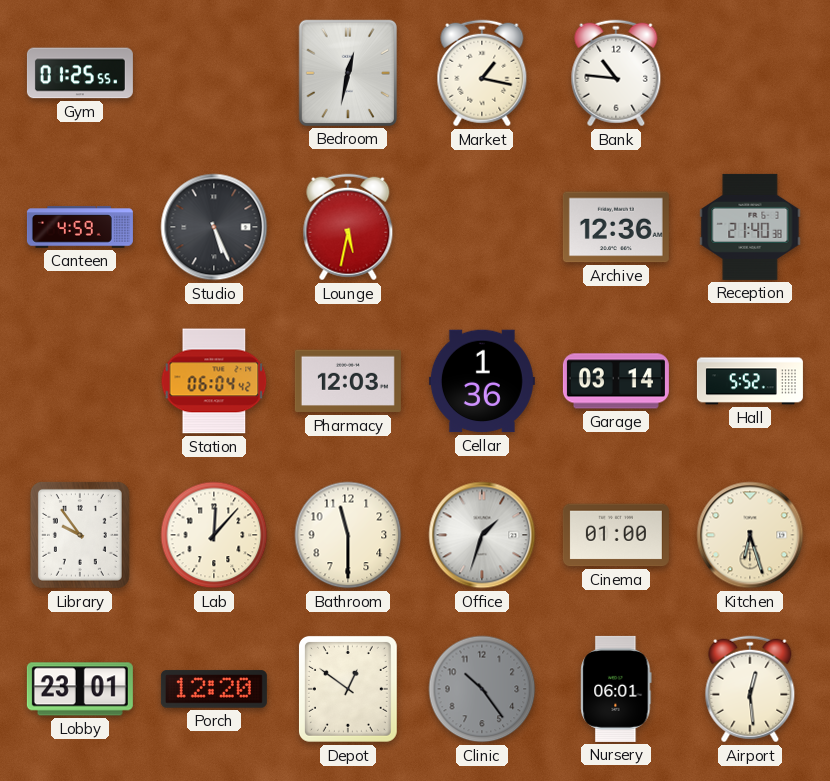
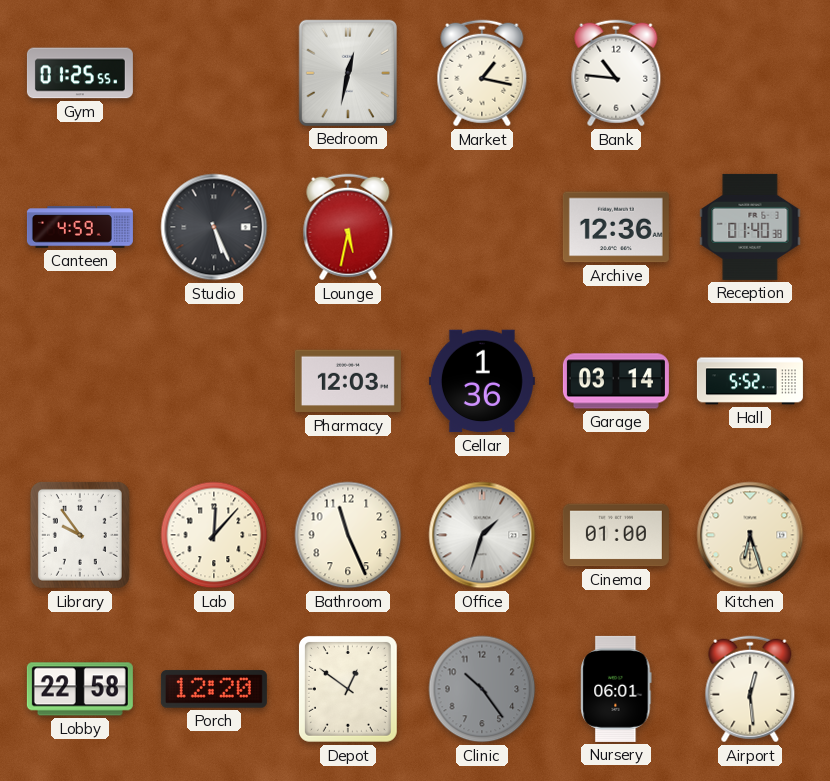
Reception: 21:40 -> 01:40
Station: 06:04 -> none
Bathroom: 11:30 -> 11:26
Lobby: 23:01 -> 22:58
